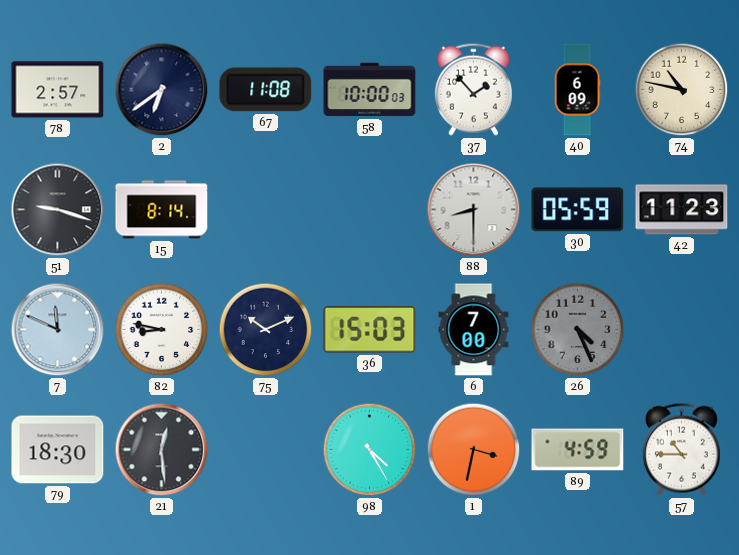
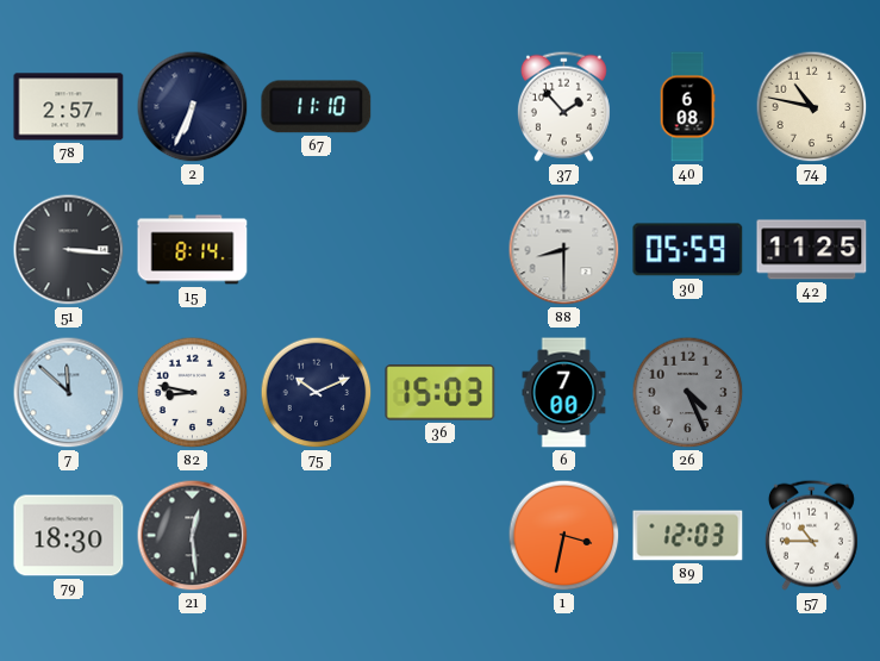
2: 6:39 -> 6:34
67: 11:08 -> 11:10
58: 10:00 -> none
40: 6:09 -> 6:08
51: 9:18 -> 3:16
42: 11:23 -> 11:25
7: 11:49 -> 11:52
98: 4:25 -> none
89: 4:59 -> 12:03
